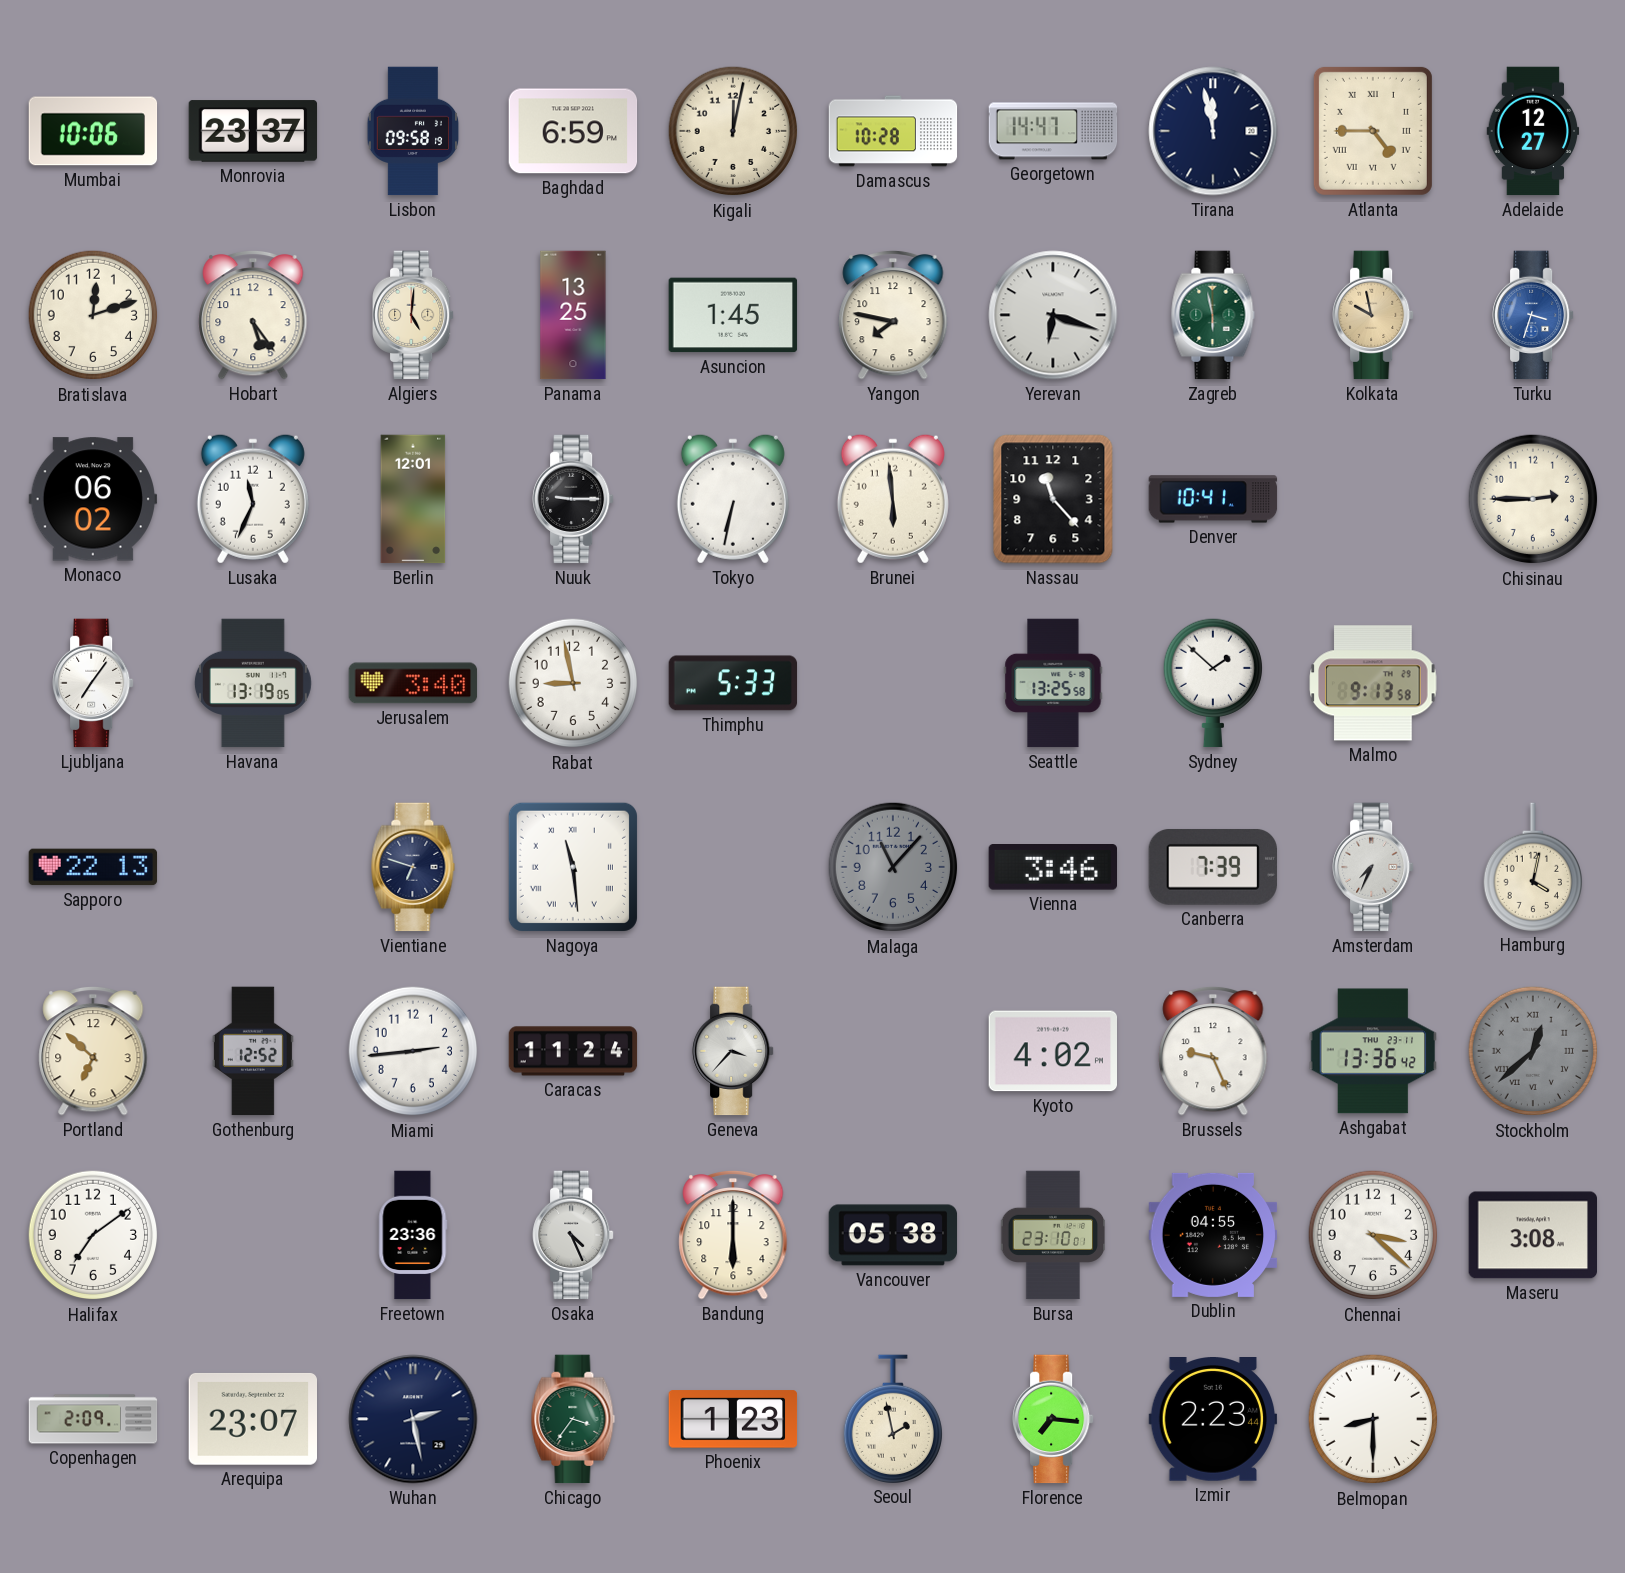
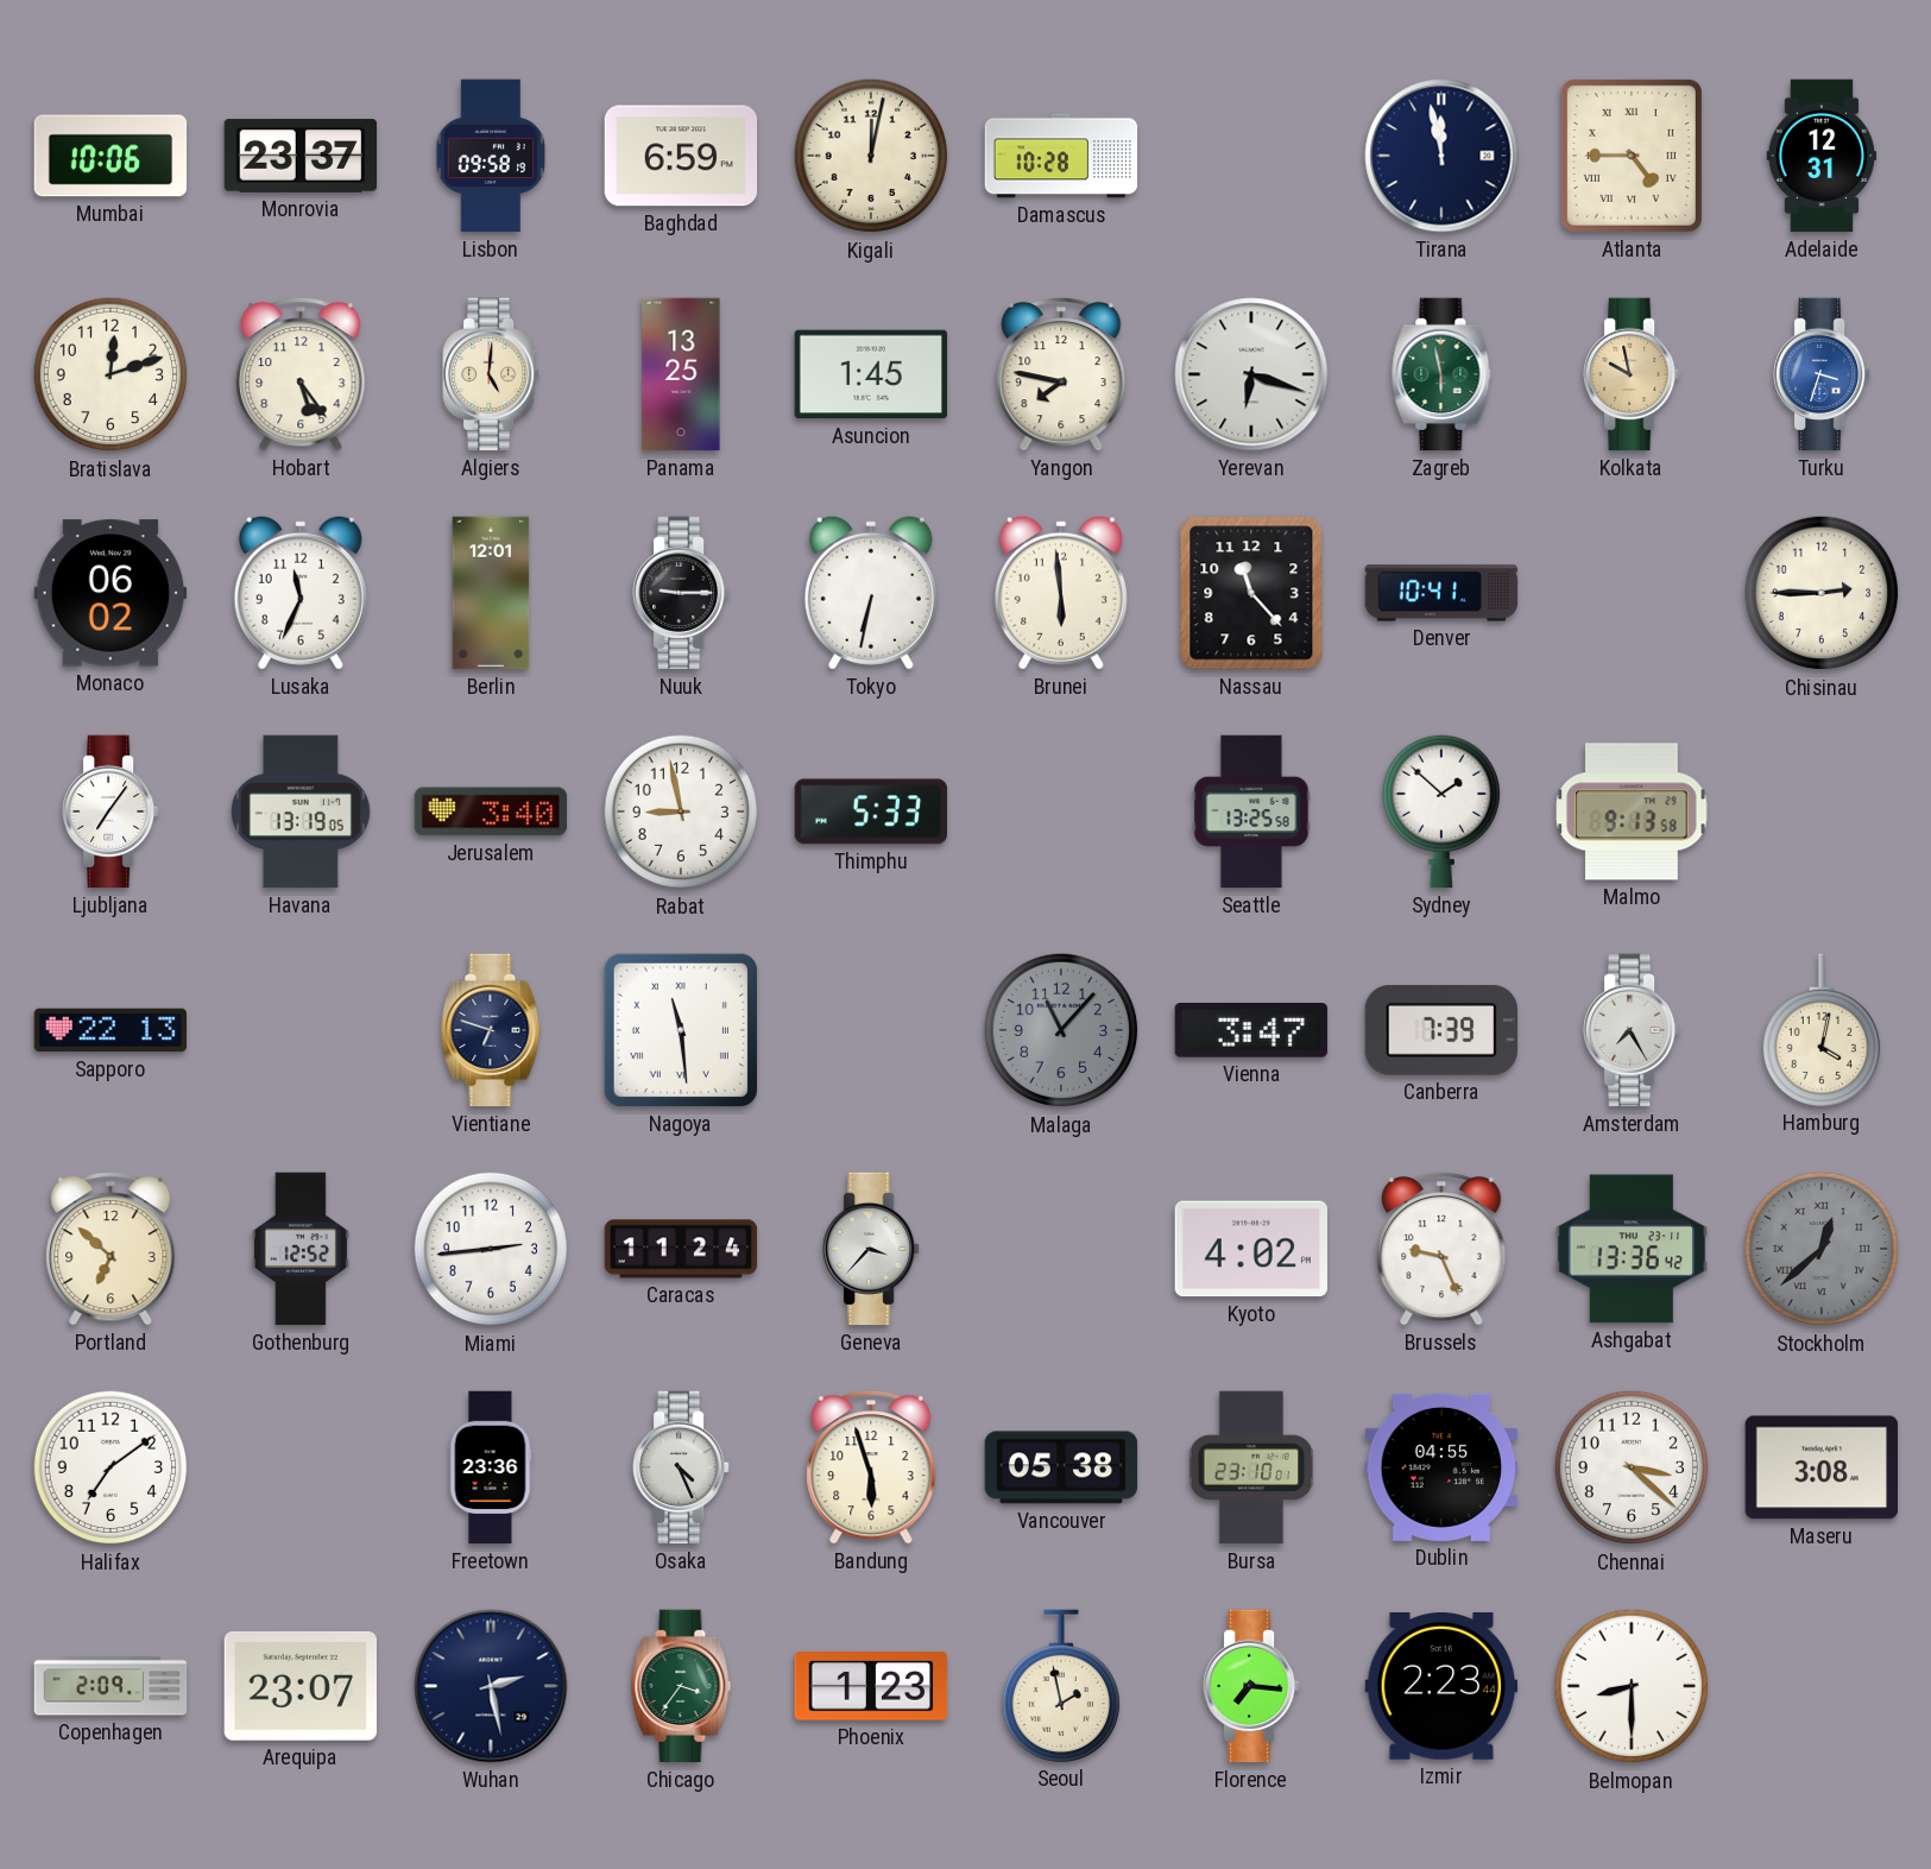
Georgetown: 14:47 -> none
Adelaide: 12:27 -> 12:31
Vienna: 3:46 -> 3:47
Amsterdam: 7:34 -> 7:25
Bandung: 6:00 -> 5:57
